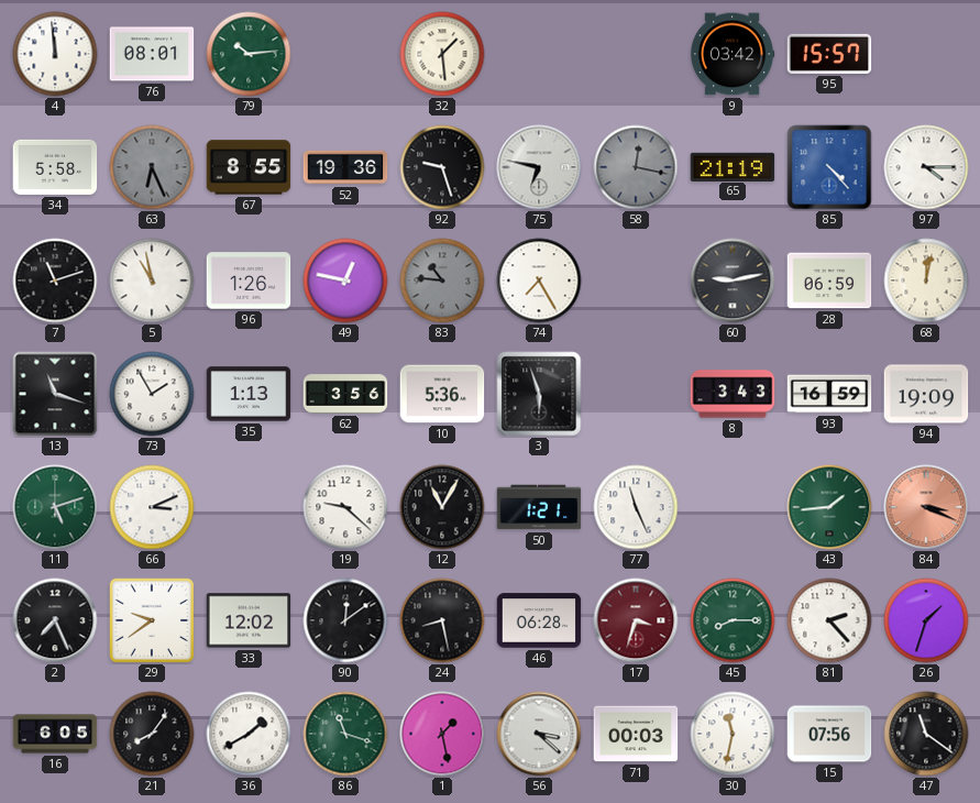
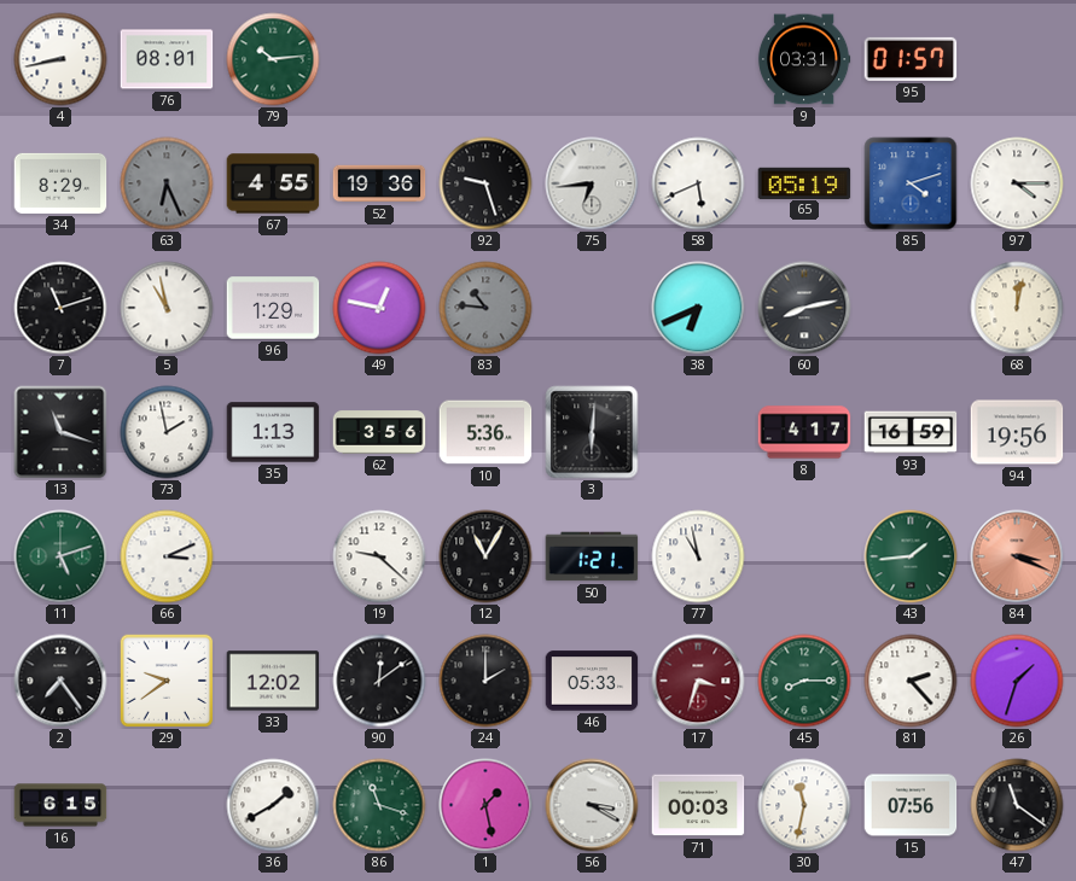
4: 11:59 -> 8:43
32: 1:29 -> none
9: 03:42 -> 03:31
95: 15:57 -> 01:57
34: 5:58 -> 8:29
67: 8:55 -> 4:55
75: 6:47 -> 6:44
58: 12:17 -> 5:41
58 dial: grey -> white
65: 21:19 -> 05:19
85: 4:23 -> 4:12
96: 1:26 -> 1:29
74: 7:25 -> none
38: none -> 6:41
60: 9:13 -> 8:13
28: 06:59 -> none
73: 1:55 -> 1:58
3: 5:57 -> 6:01
8: 3:43 -> 4:17
94: 19:09 -> 19:56
77: 11:26 -> 10:58
2: 7:26 -> 7:24
24: 8:28 -> 2:00
46: 06:28 -> 05:33
16: 6:05 -> 6:15
21: 8:06 -> none
56: 3:22 -> 3:20
